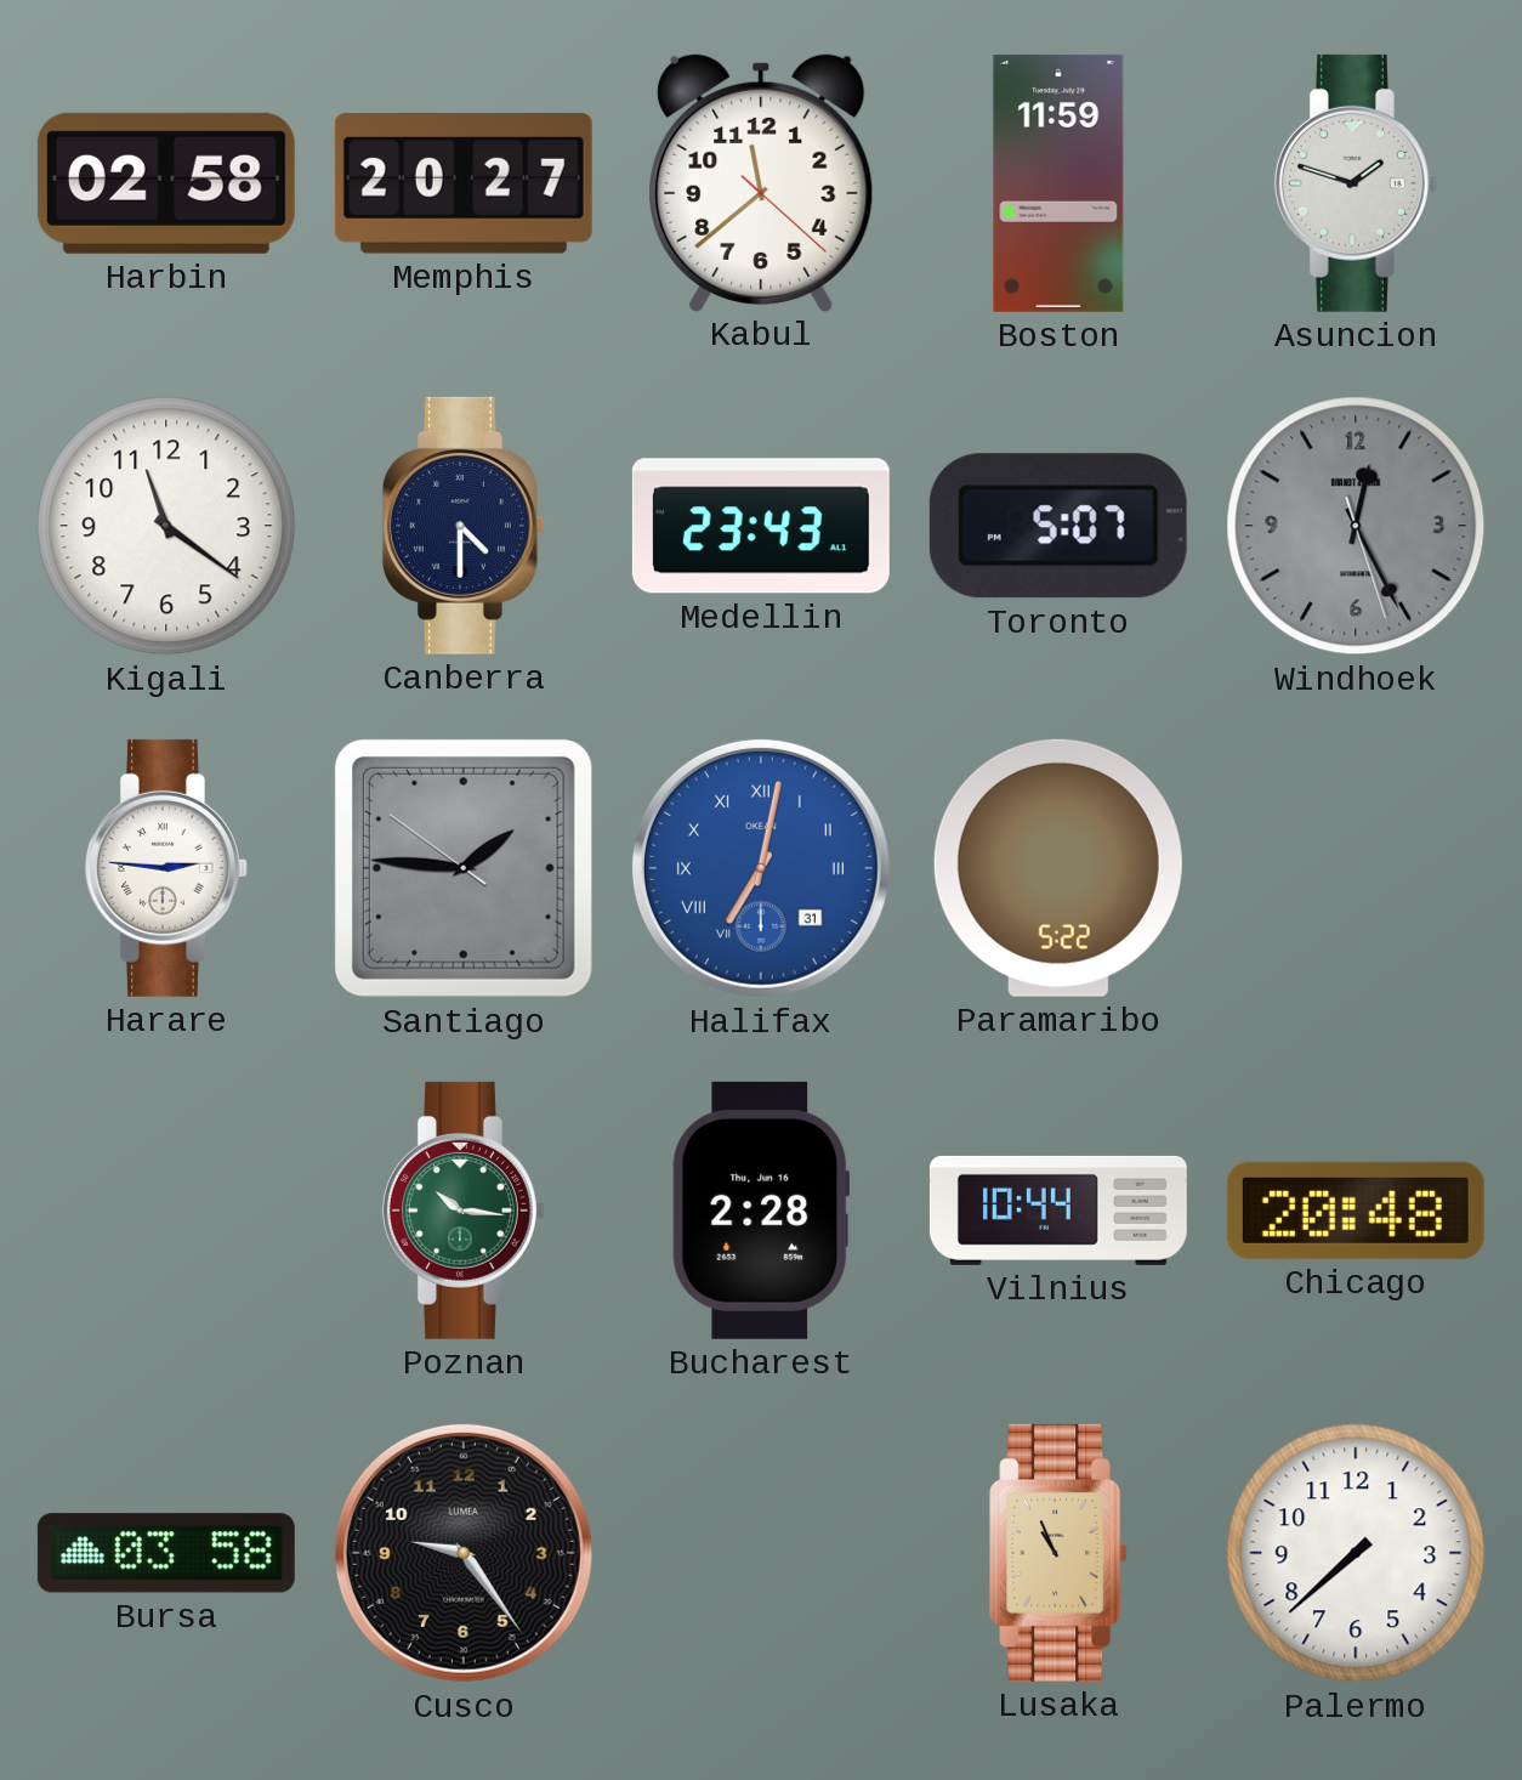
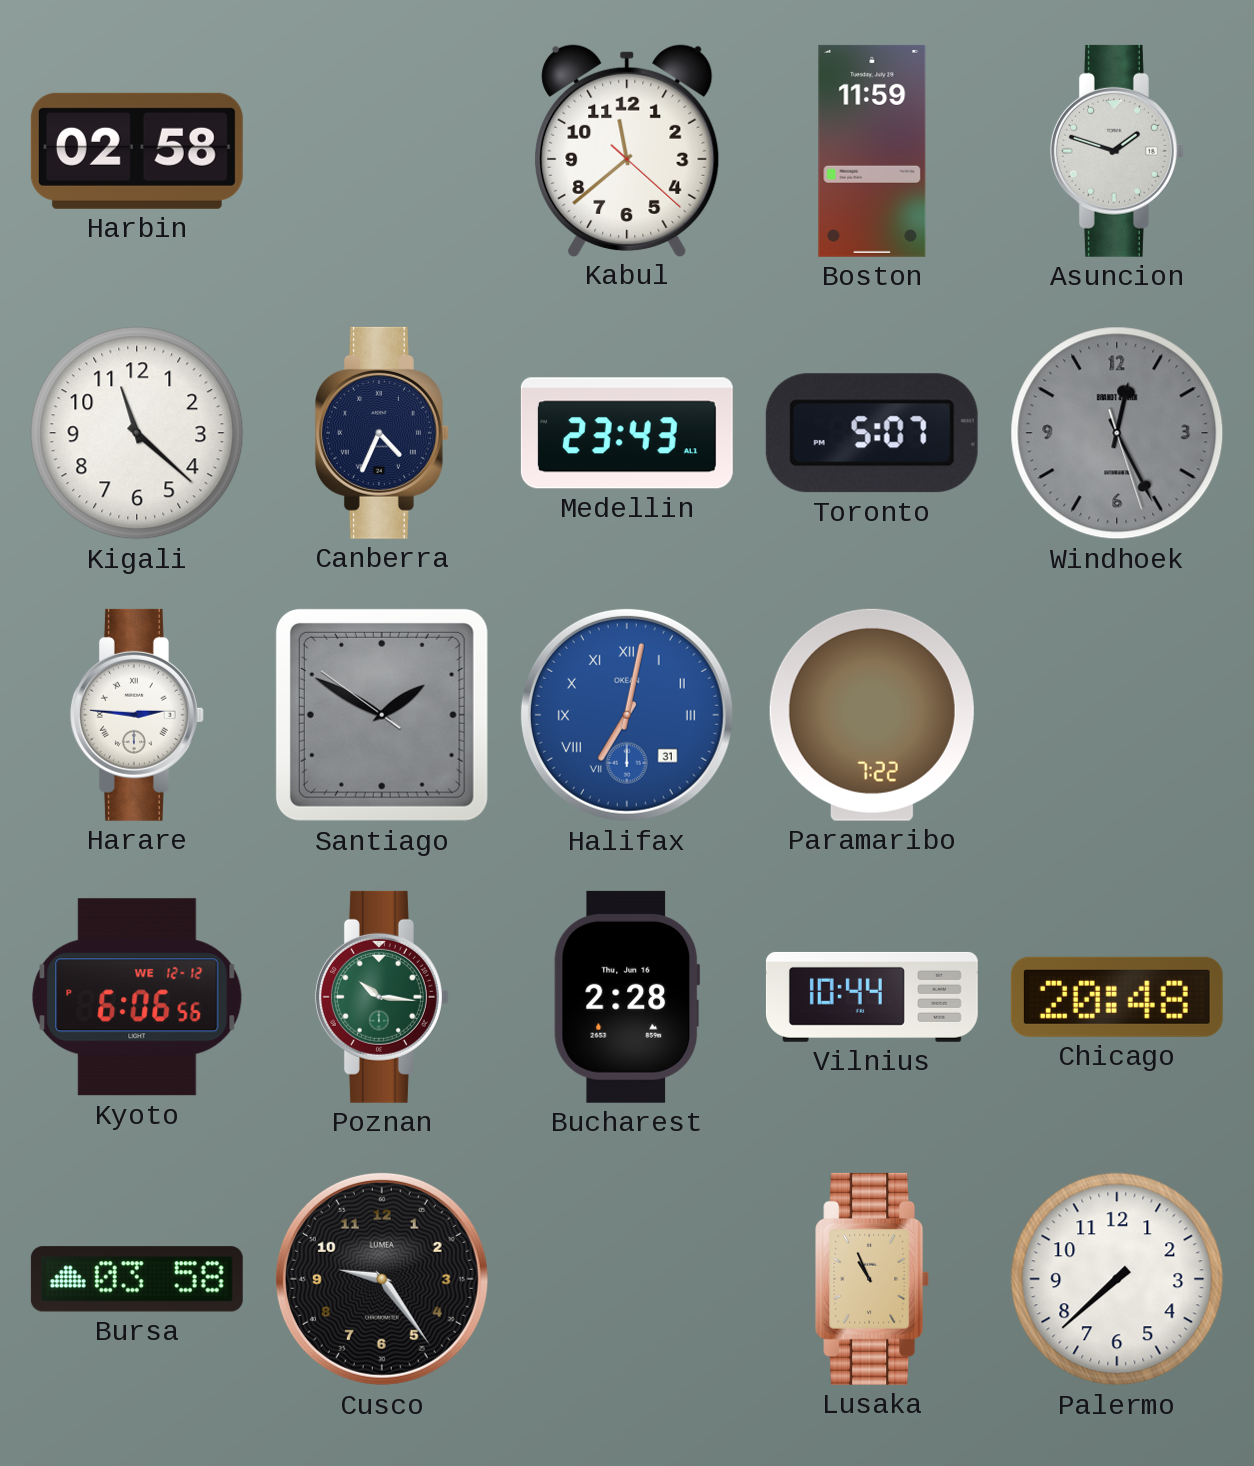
Memphis: 20:27 -> none
Kigali: 11:21 -> 11:22
Canberra: 4:30 -> 4:34
Santiago: 1:45 -> 1:49
Paramaribo: 5:22 -> 7:22
Kyoto: none -> 6:06
